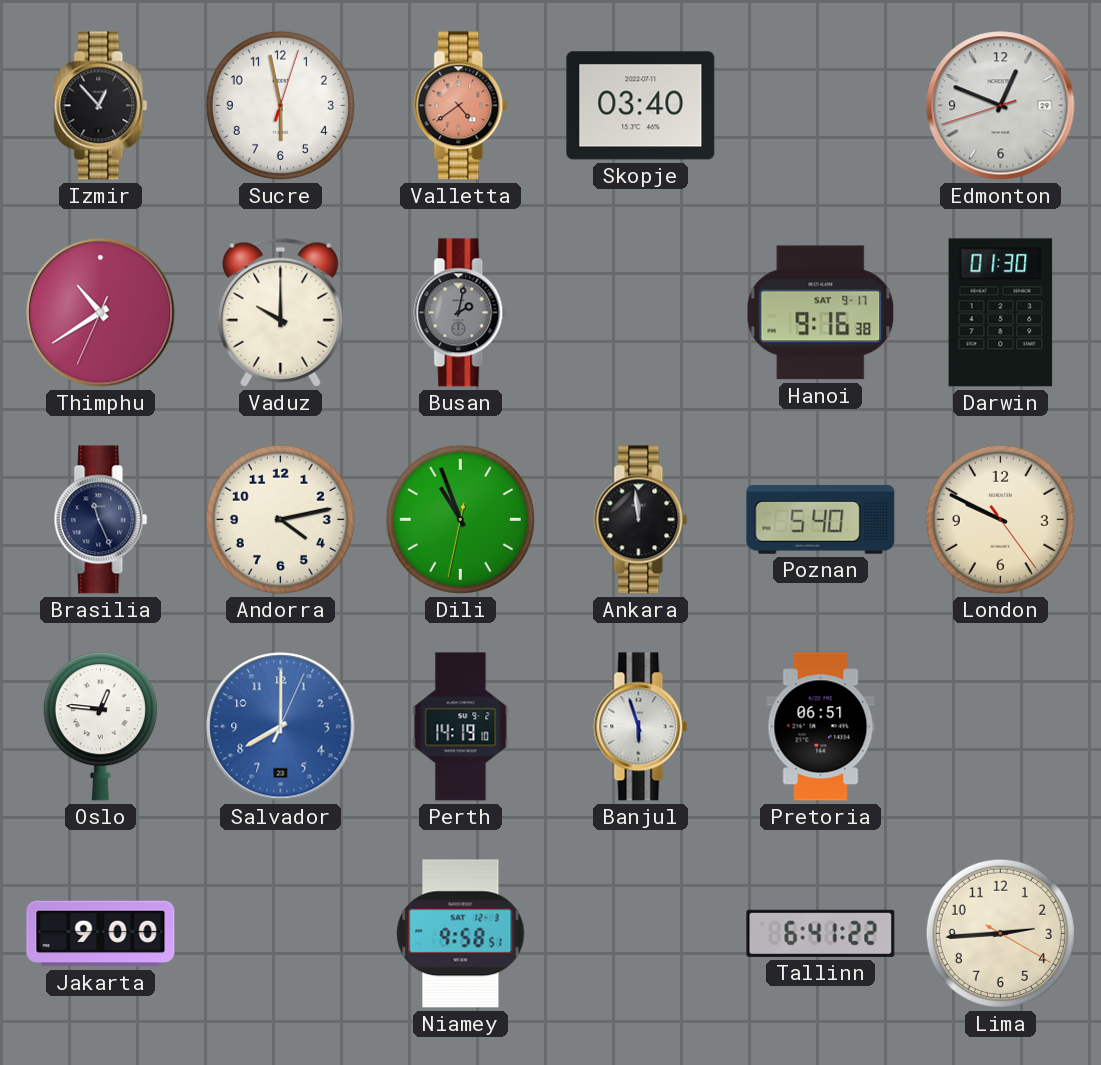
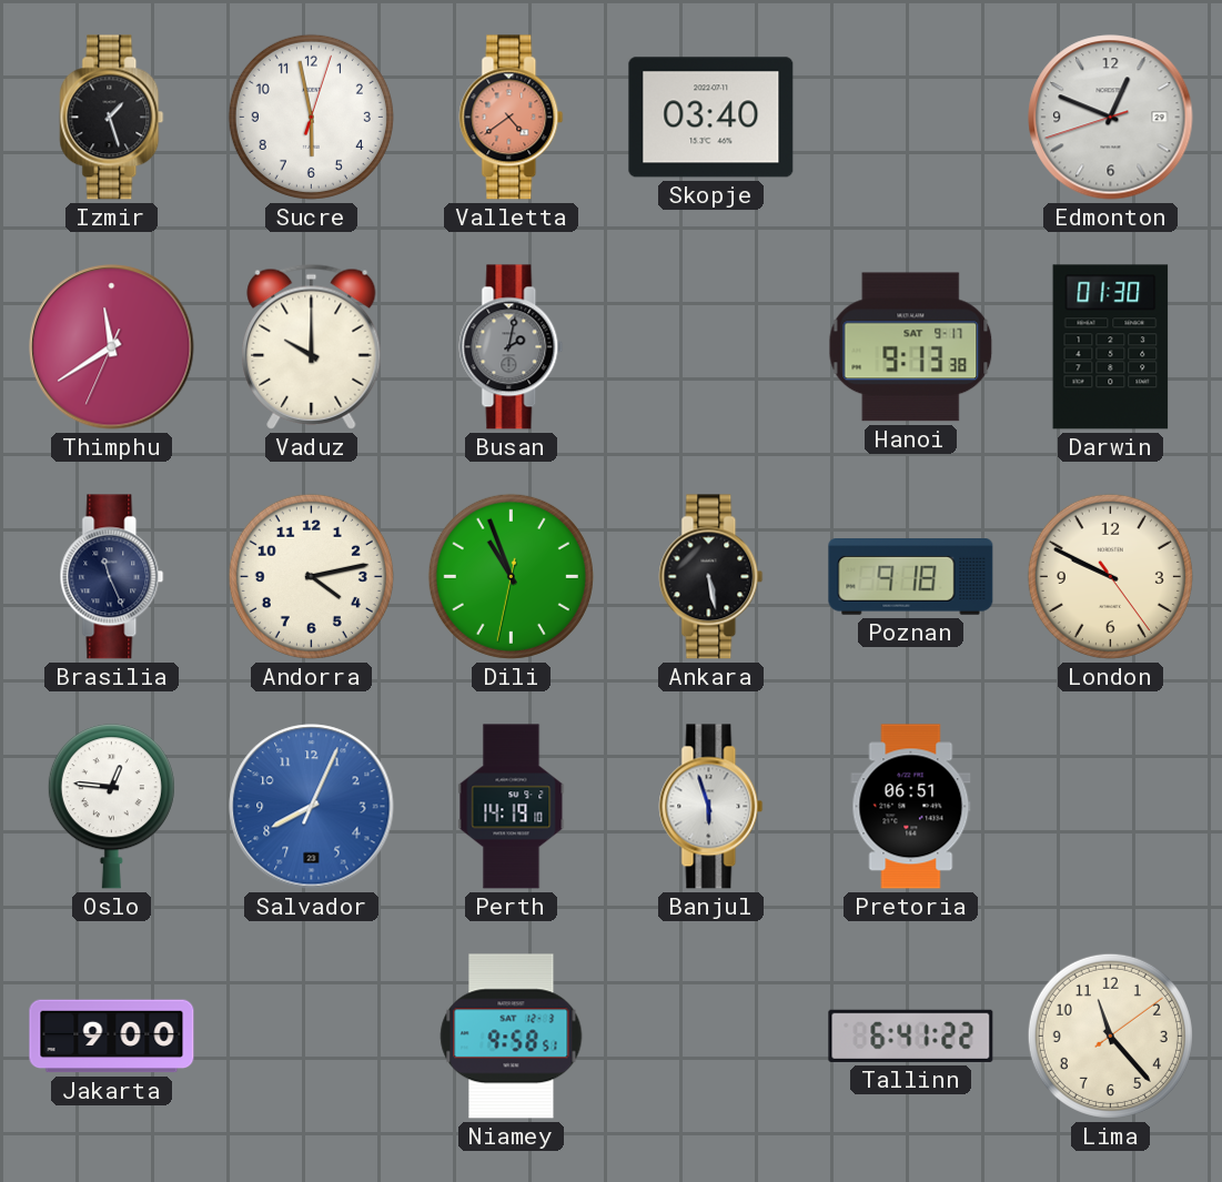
Izmir: 12:53 -> 1:27
Thimphu: 10:39 -> 11:39
Hanoi: 9:16 -> 9:13
Ankara: 11:59 -> 5:28
Poznan: 5:40 -> 9:18
Salvador: 8:00 -> 8:04
Lima: 2:44 -> 11:23
